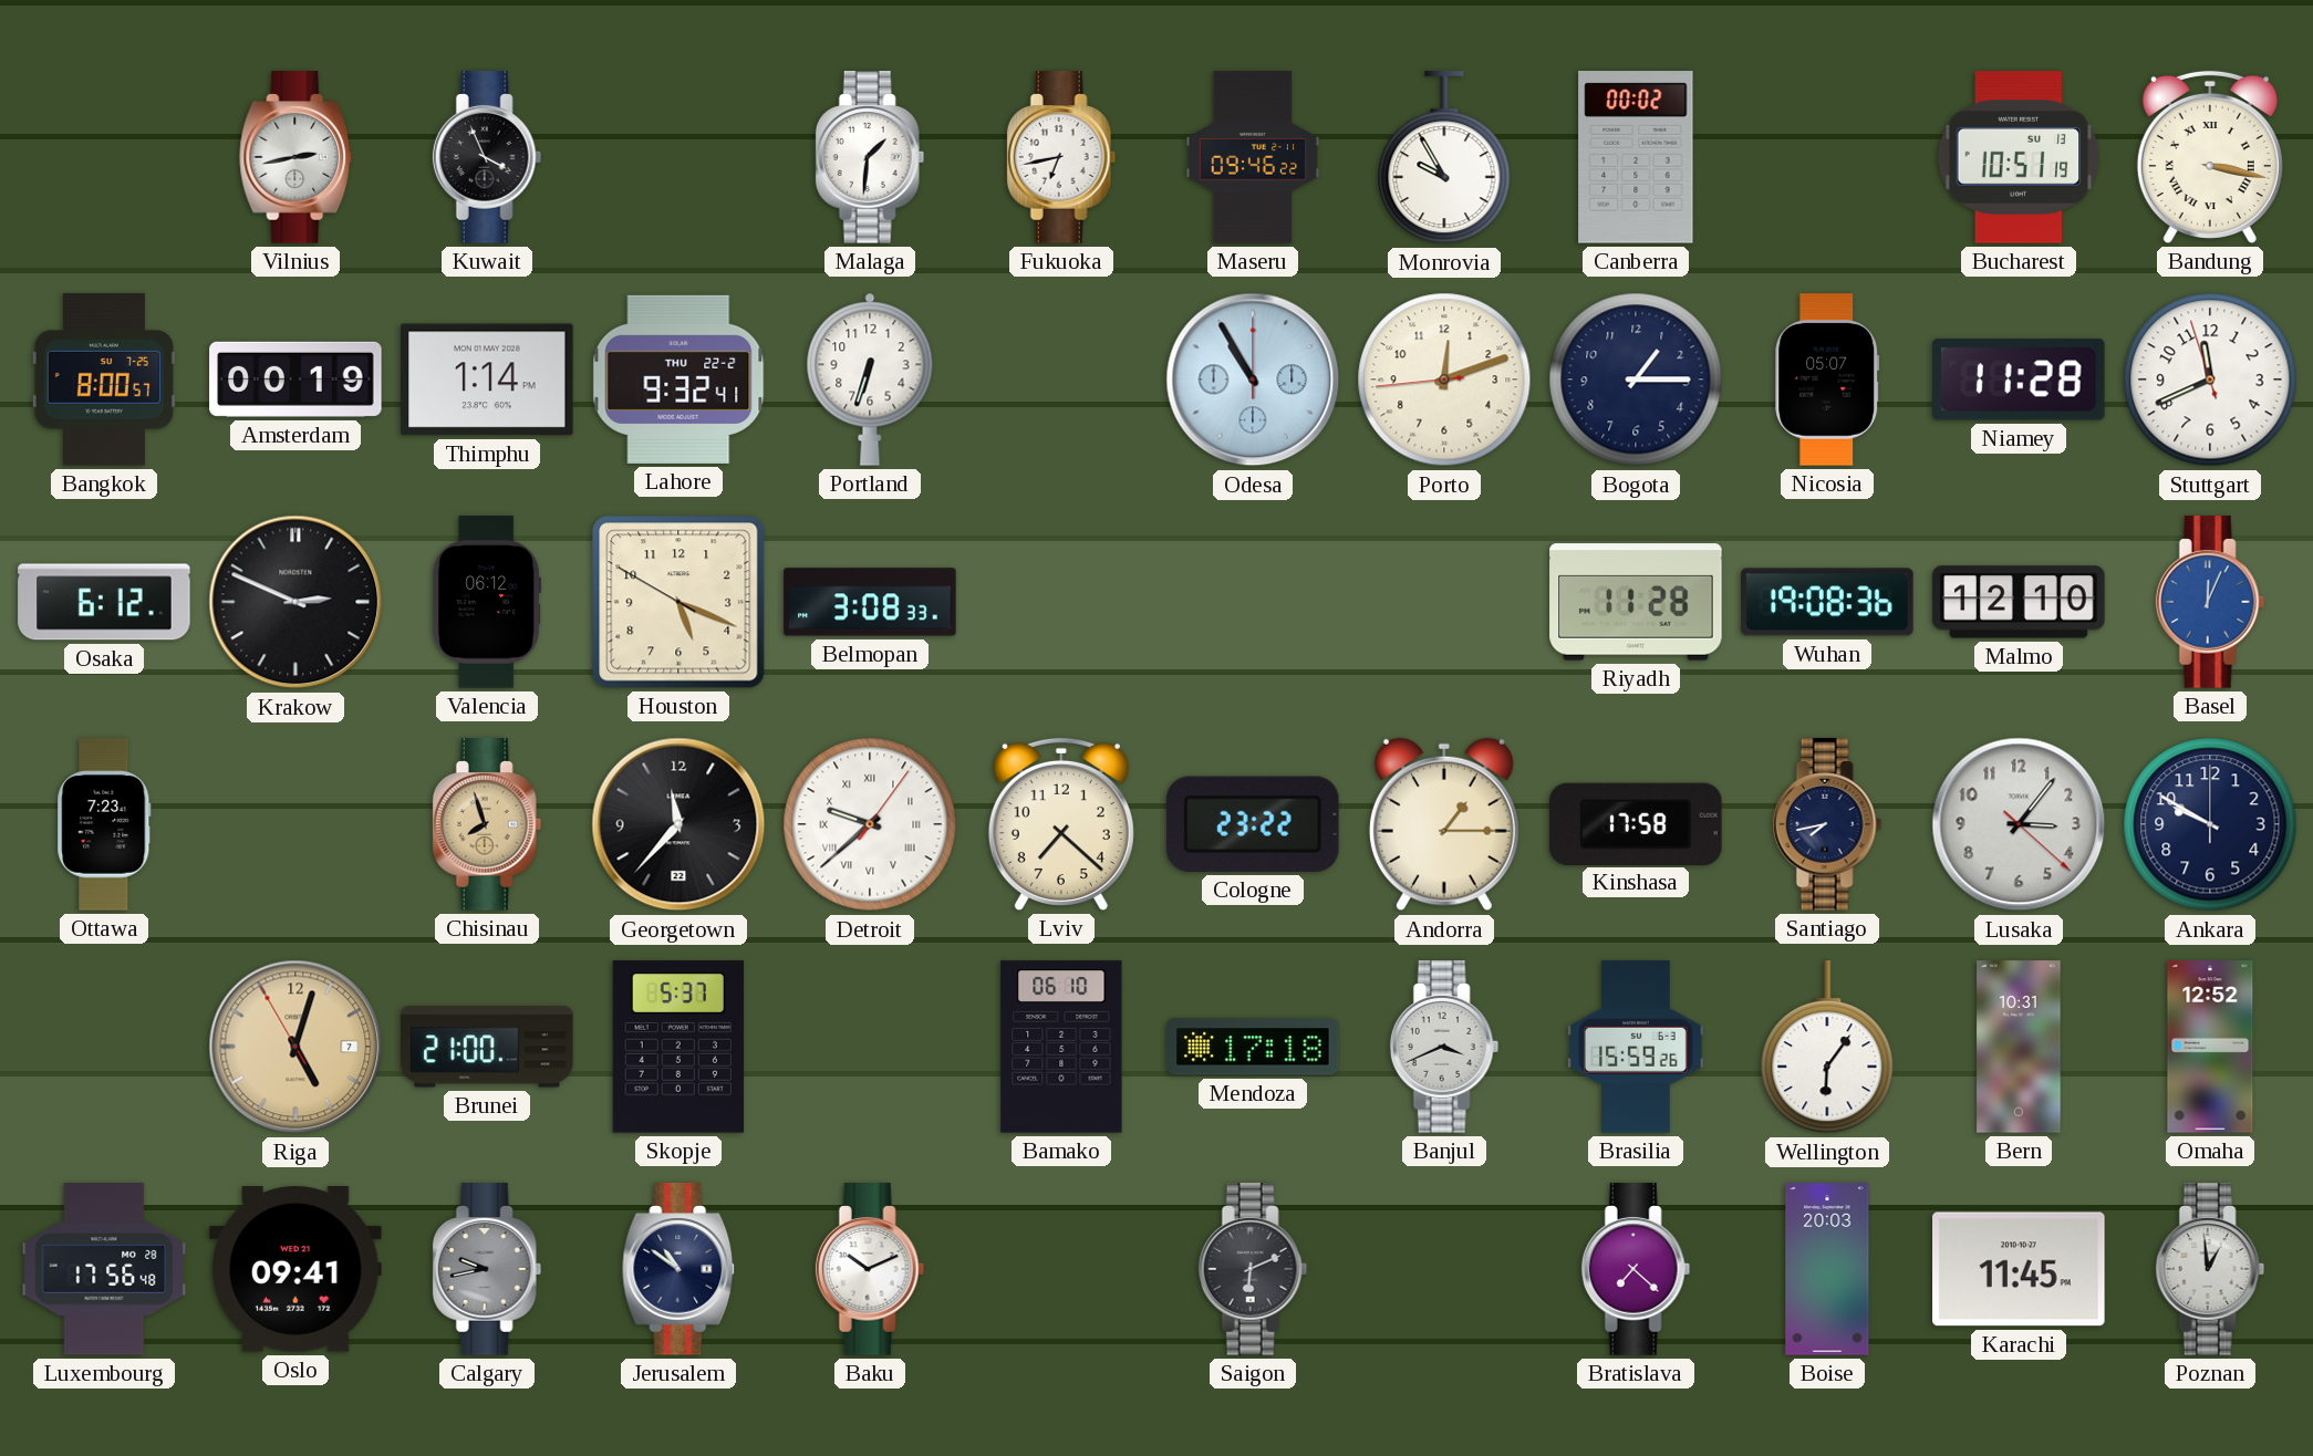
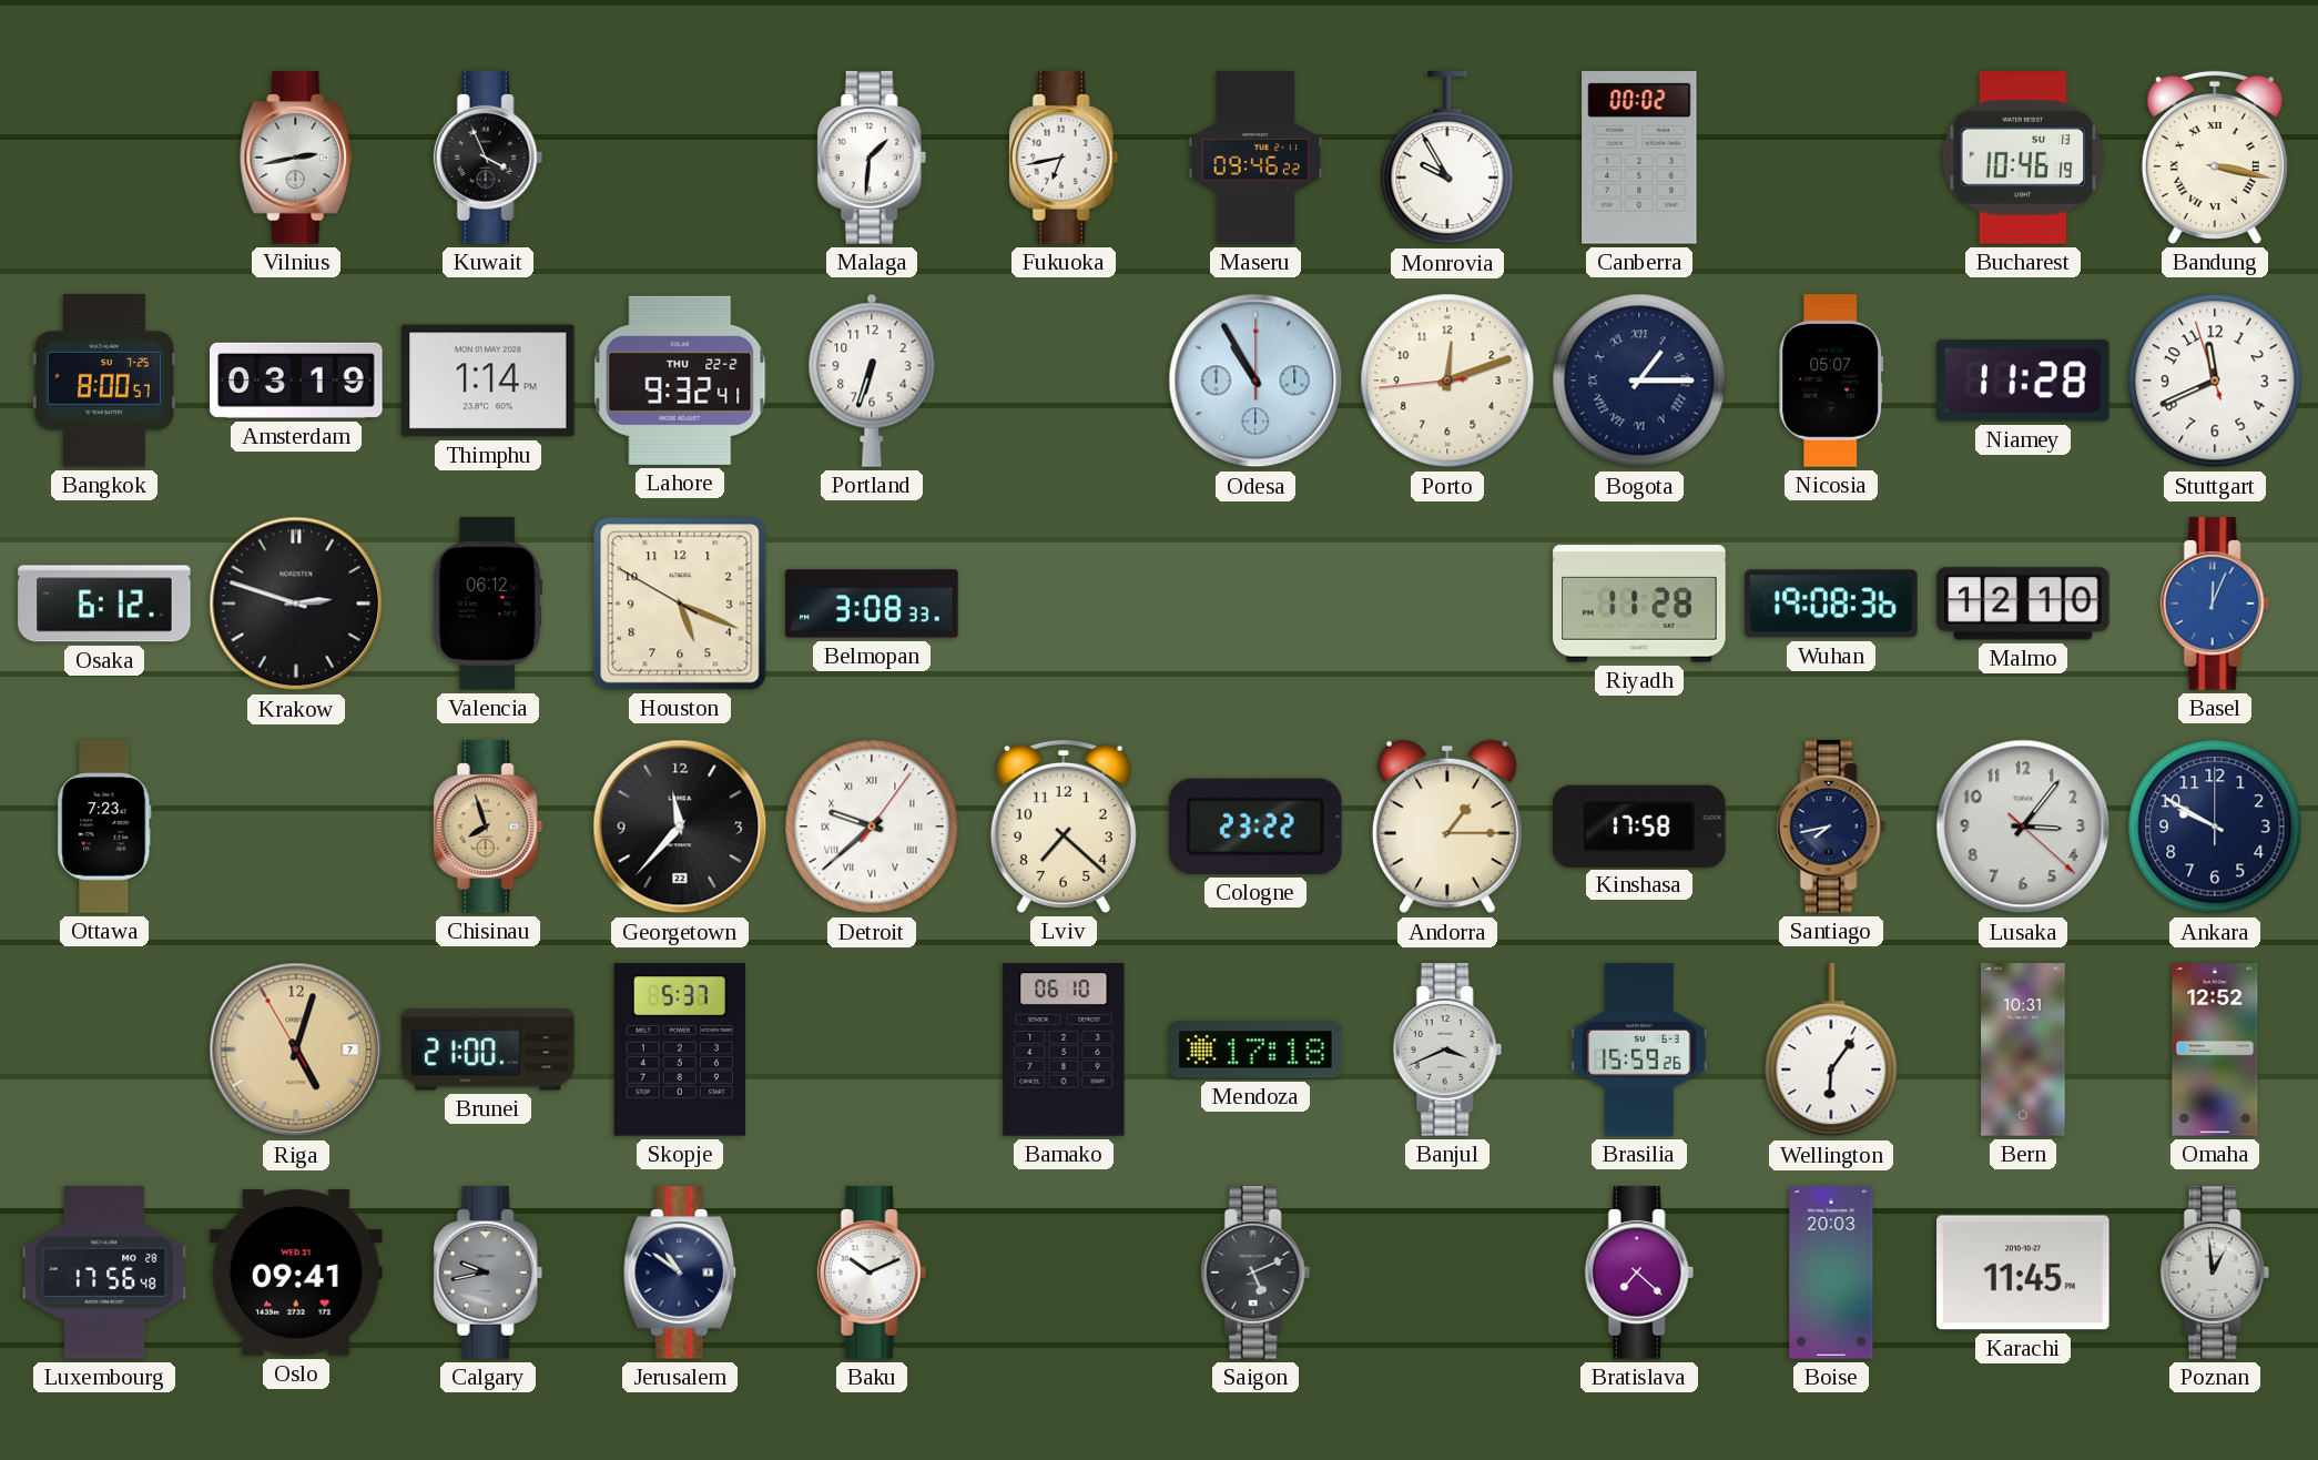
Bucharest: 10:51 -> 10:46
Amsterdam: 00:19 -> 03:19
Bogota numerals: Arabic -> Roman
Krakow: 2:49 -> 2:48
Saigon: 6:11 -> 5:11
